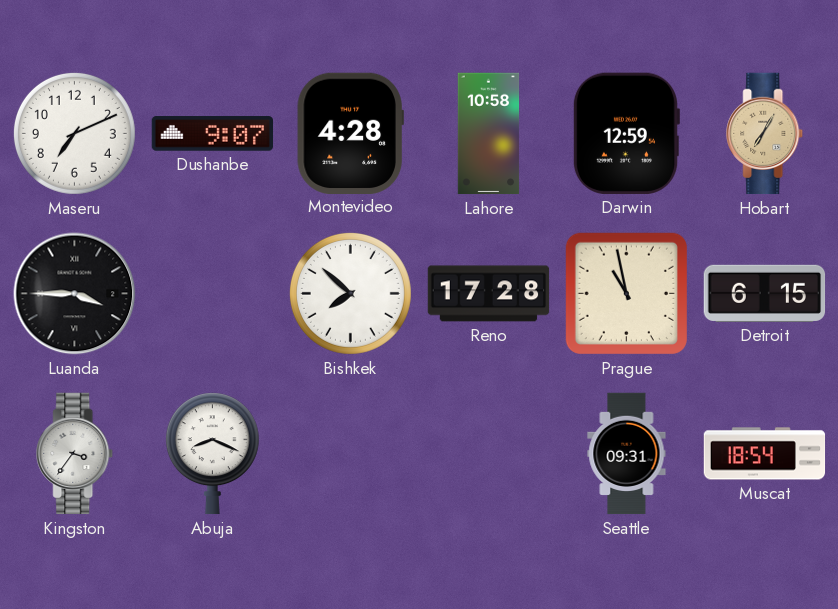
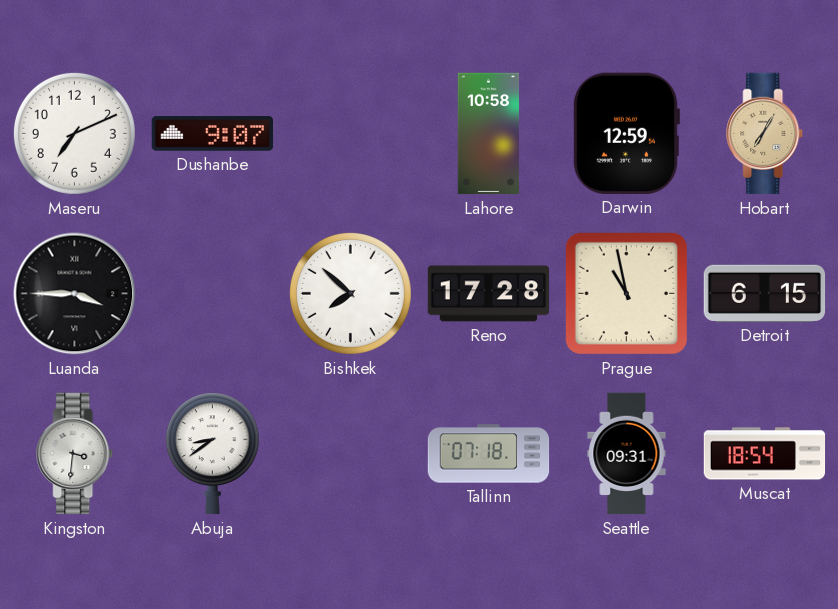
Montevideo: 4:28 -> none
Kingston: 3:36 -> 3:31
Abuja: 8:19 -> 8:39
Tallinn: none -> 07:18
